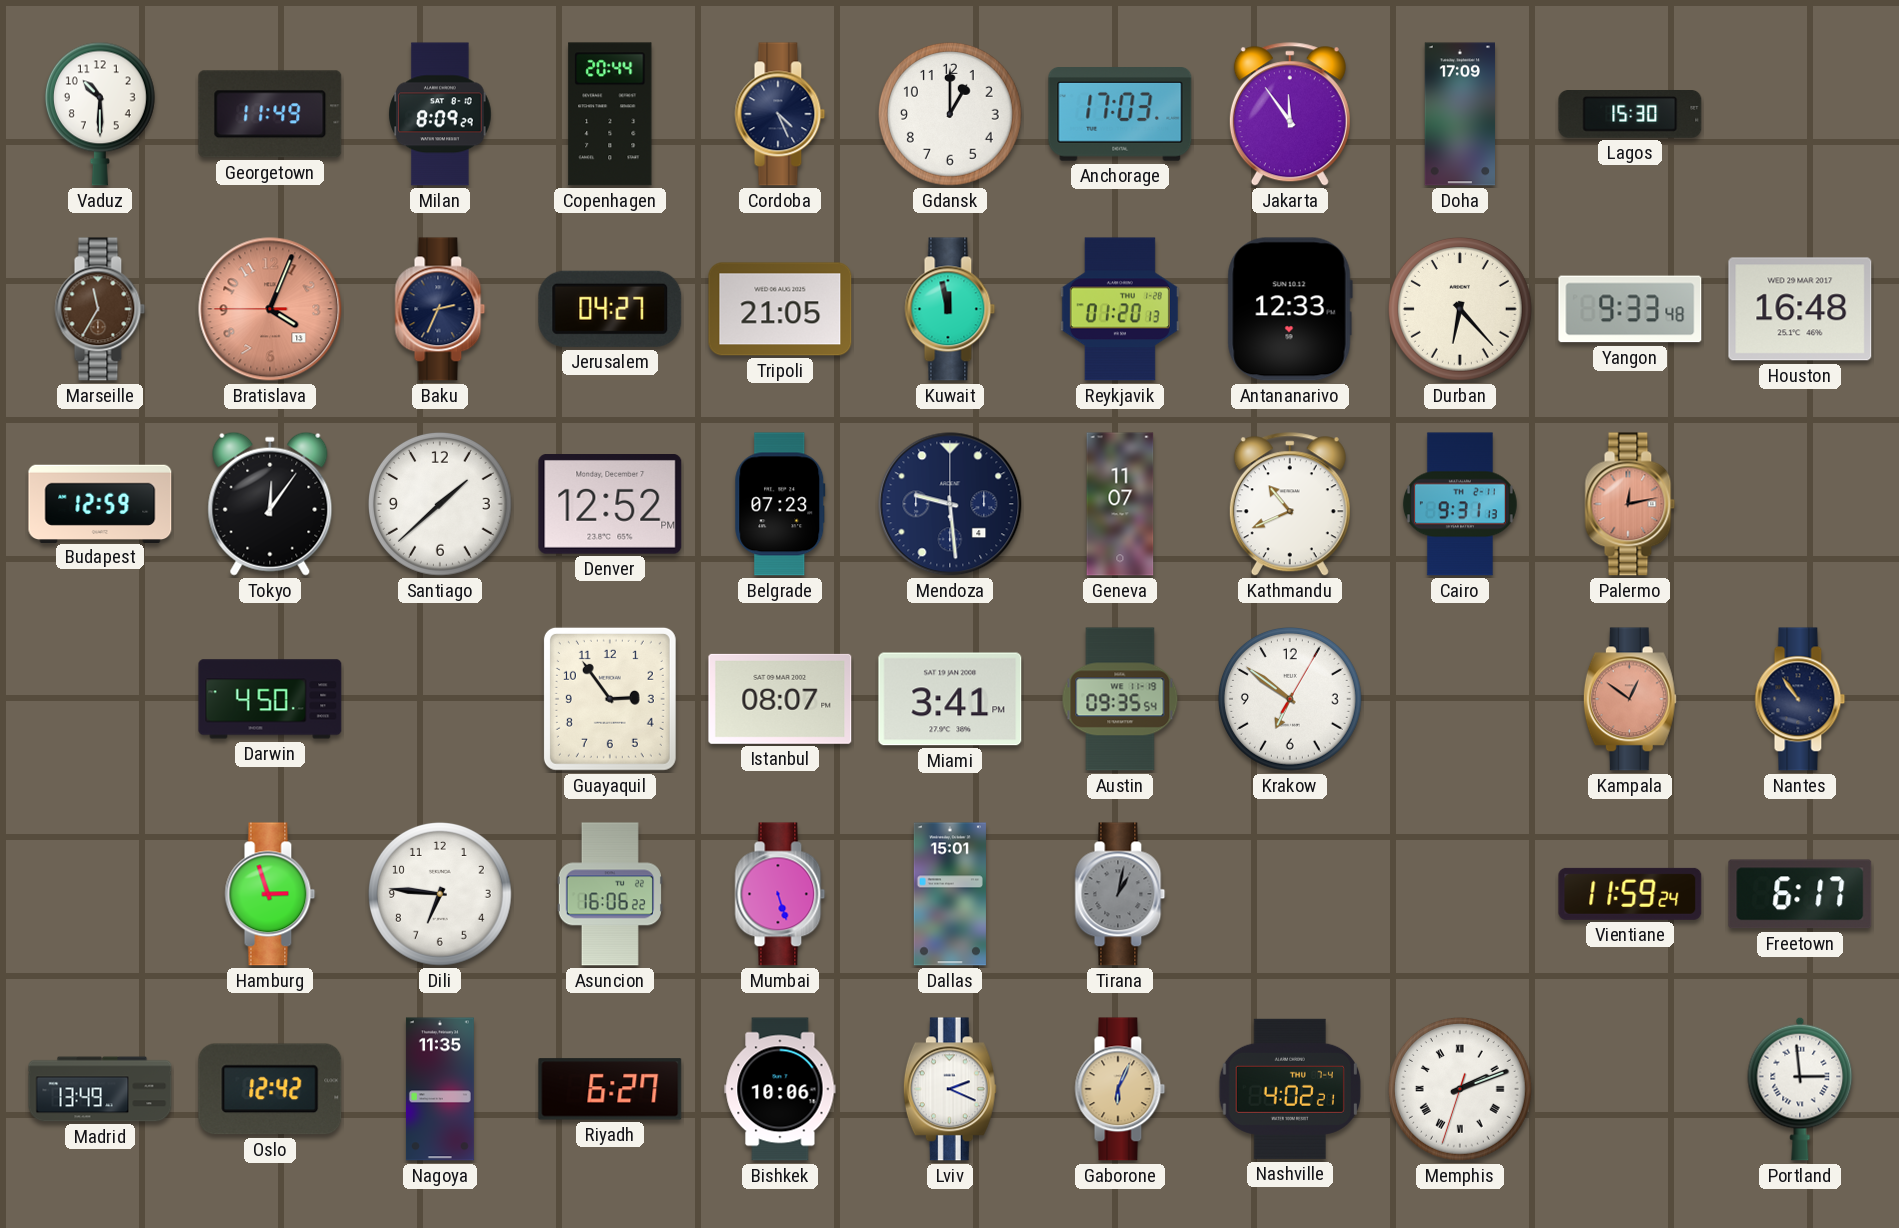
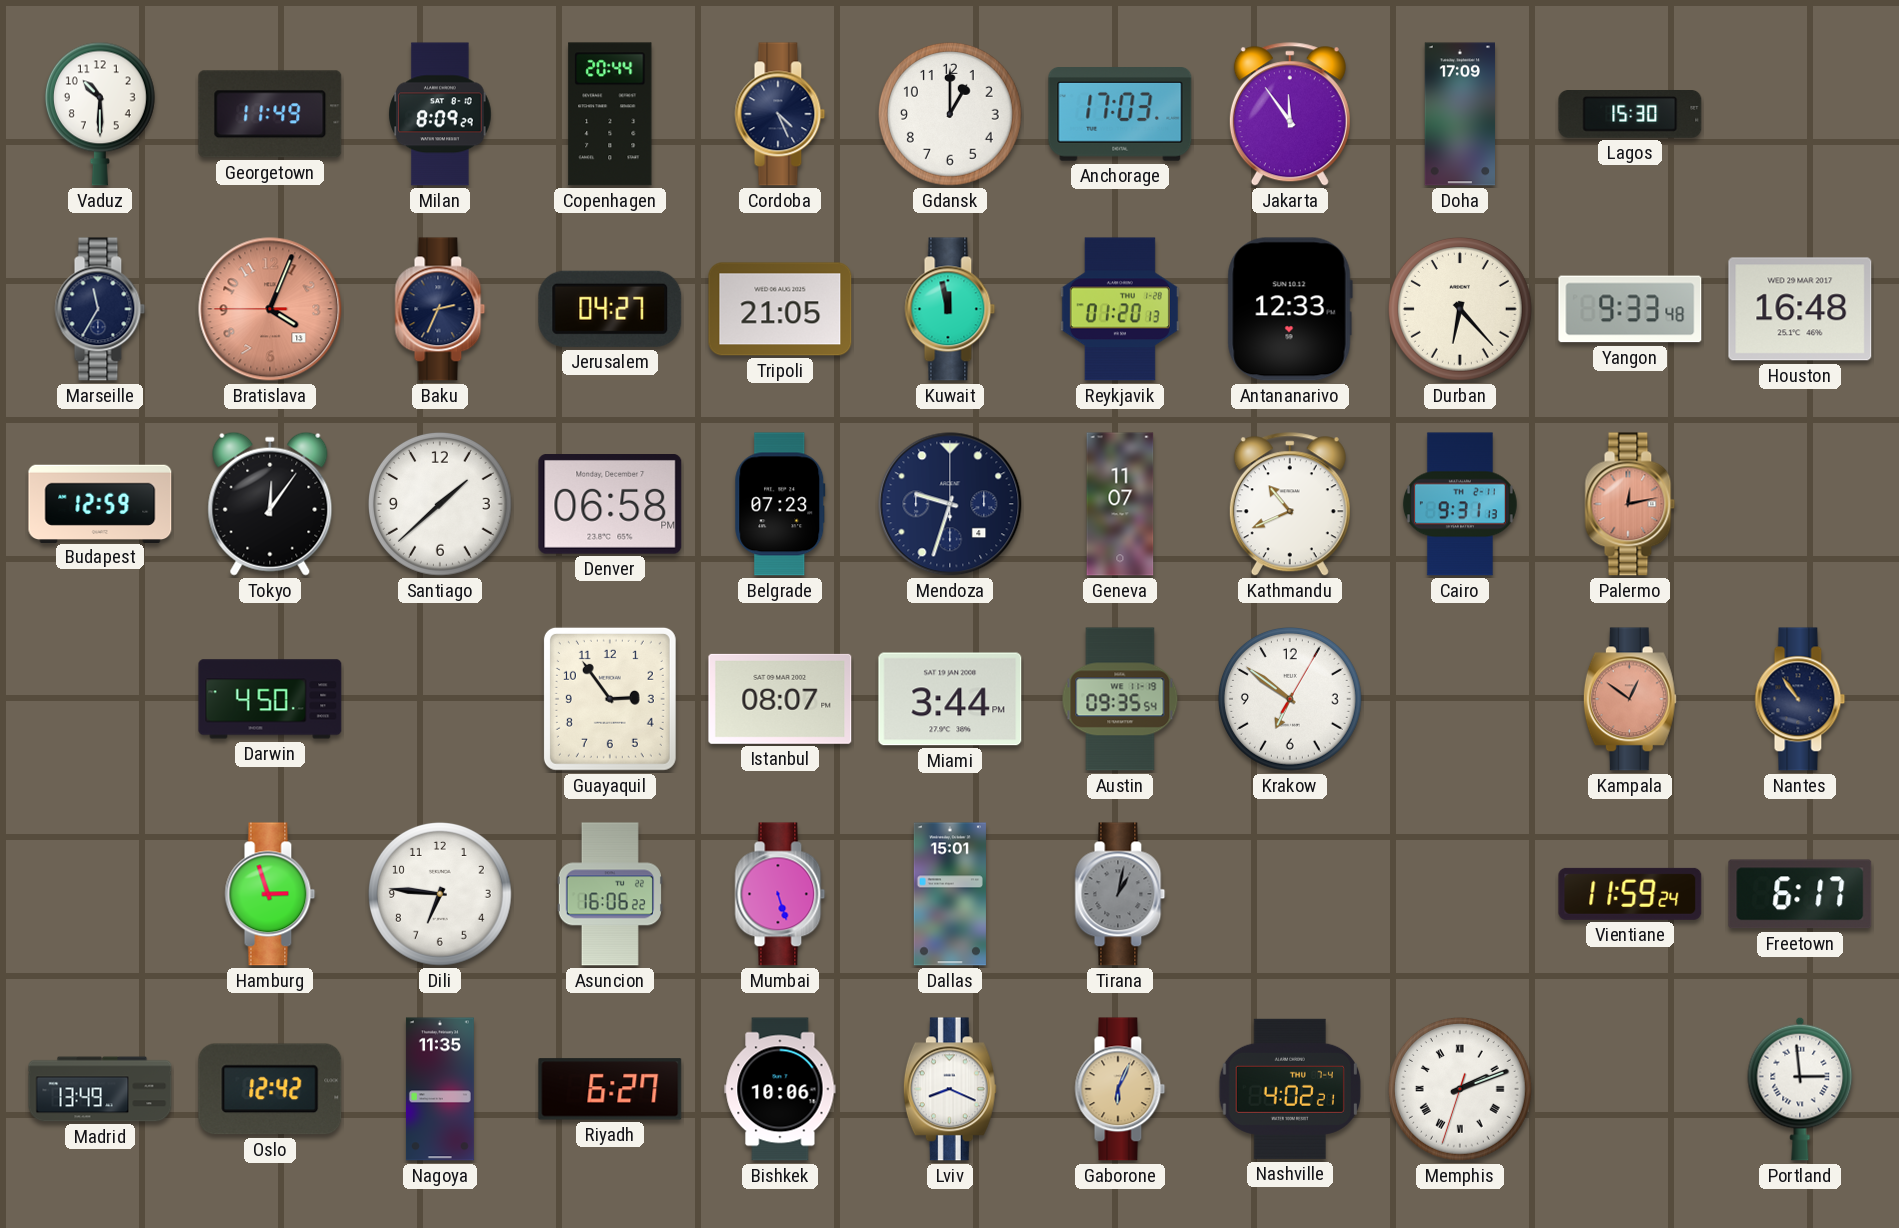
Marseille dial: brown -> navy
Denver: 12:52 -> 06:58
Mendoza: 9:29 -> 9:33
Miami: 3:41 -> 3:44
Lviv: 2:19 -> 8:19
